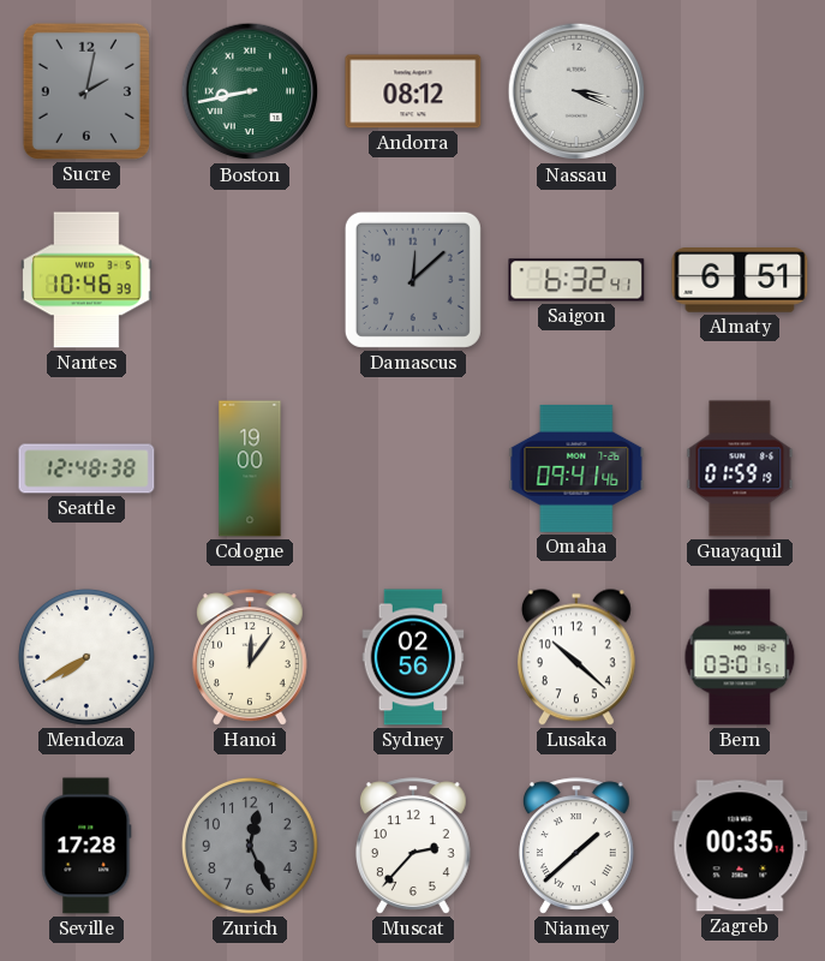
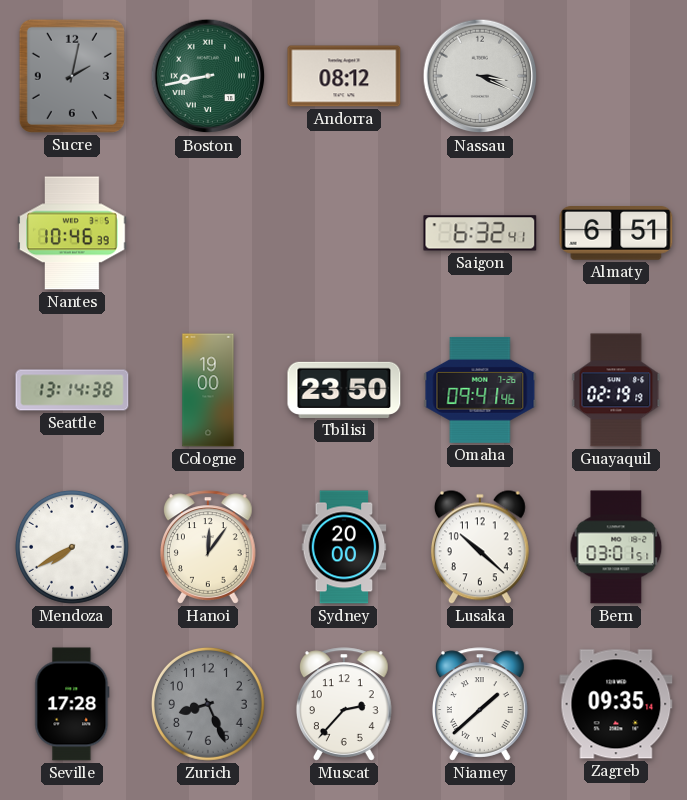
Damascus: 12:08 -> none
Seattle: 12:48 -> 13:14
Tbilisi: none -> 23:50
Guayaquil: 01:59 -> 02:19
Sydney: 02:56 -> 20:00
Zurich: 12:26 -> 8:26
Zagreb: 00:35 -> 09:35
